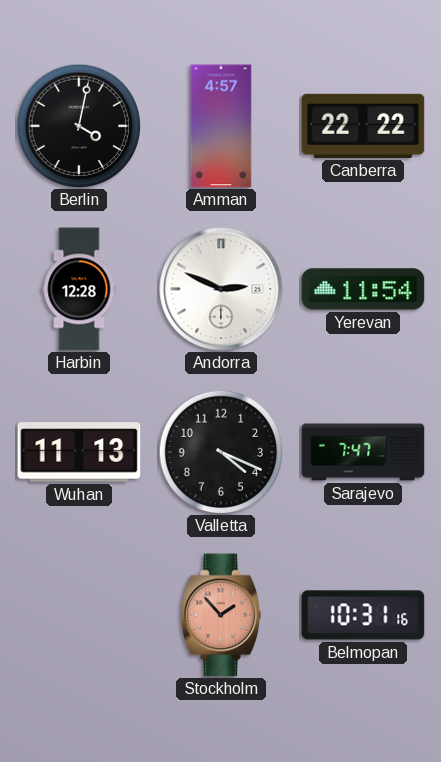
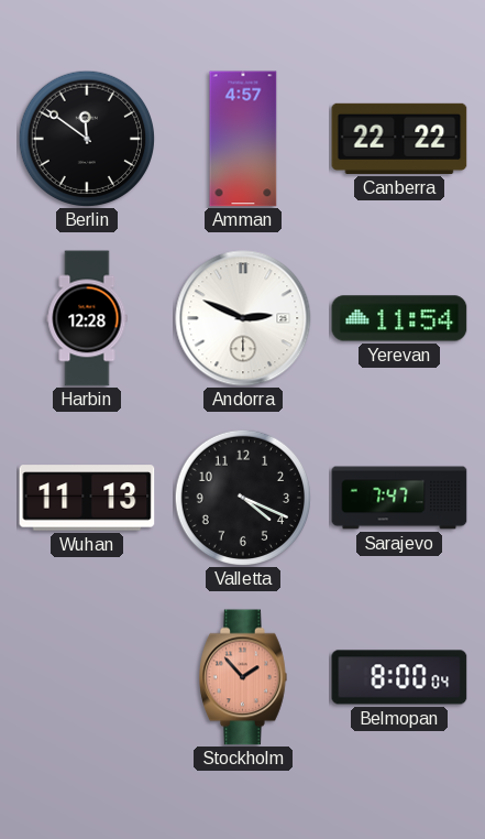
Berlin: 4:02 -> 11:51
Belmopan: 10:31 -> 8:00
